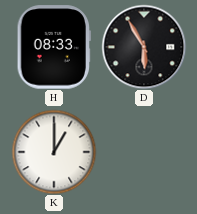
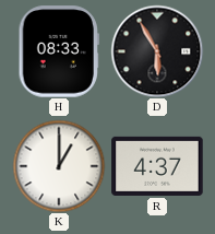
R: none -> 4:37
